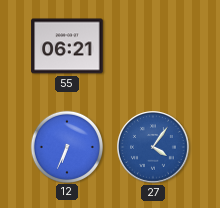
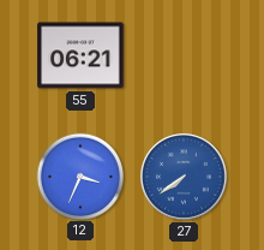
12: 6:34 -> 3:34
27: 4:06 -> 7:39
